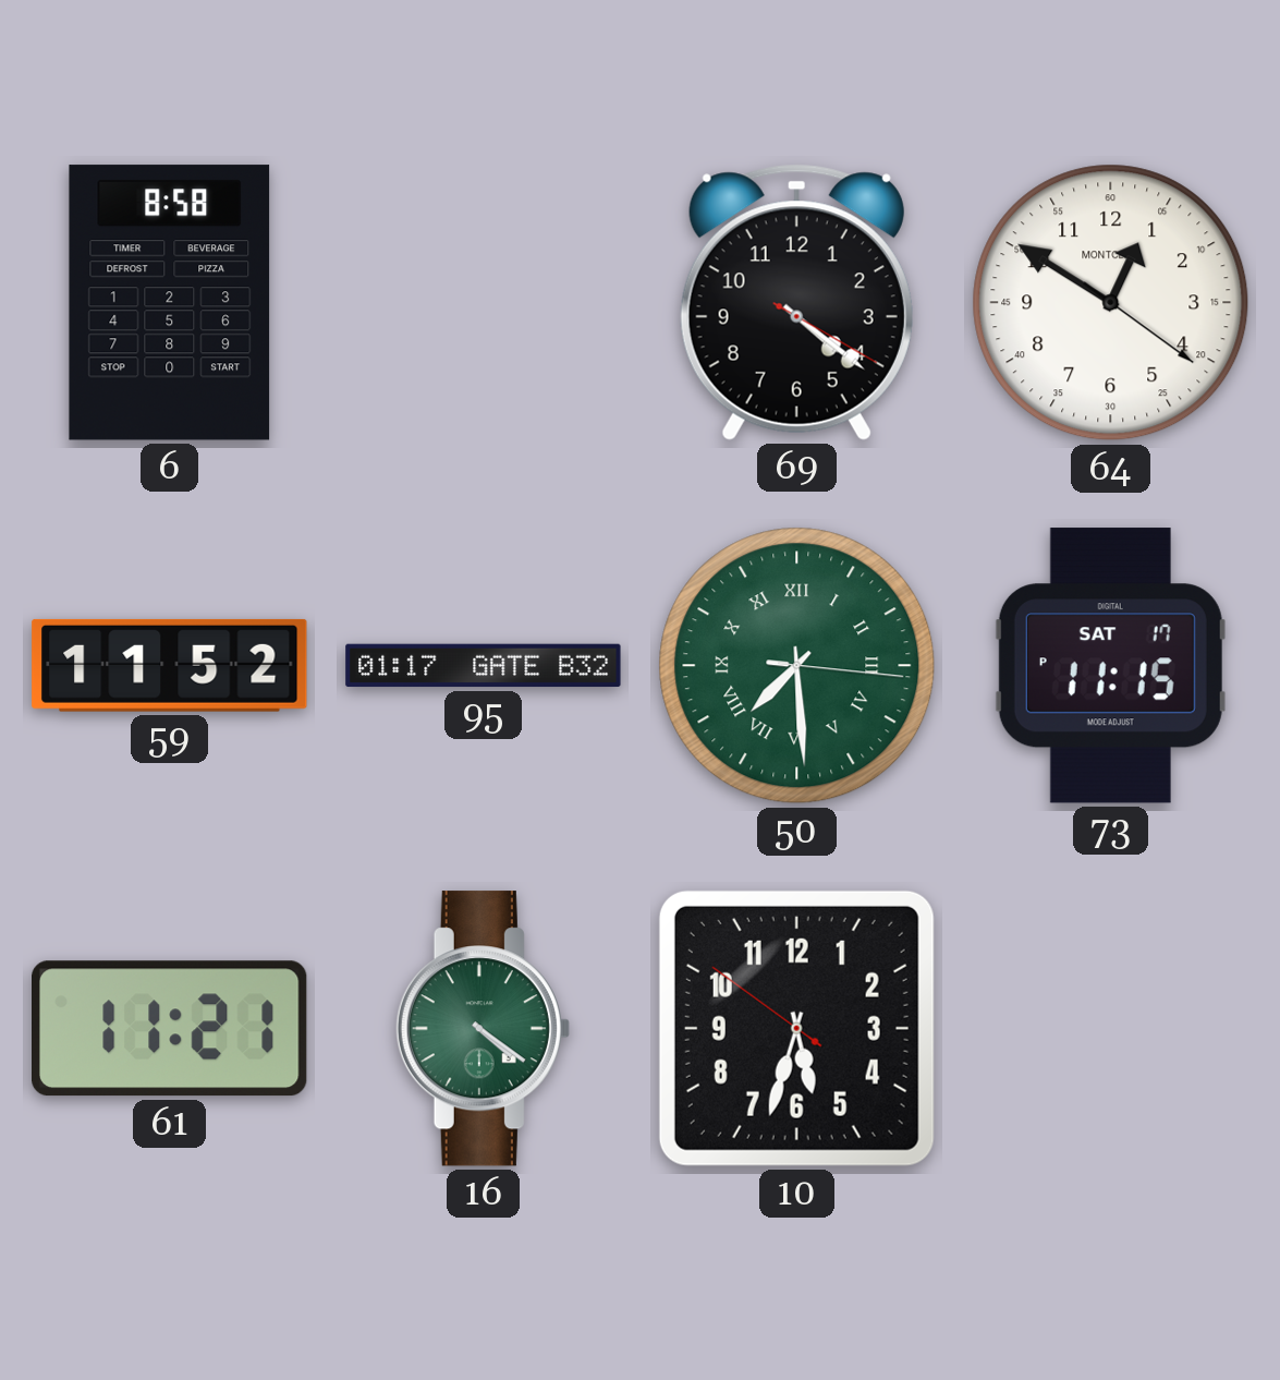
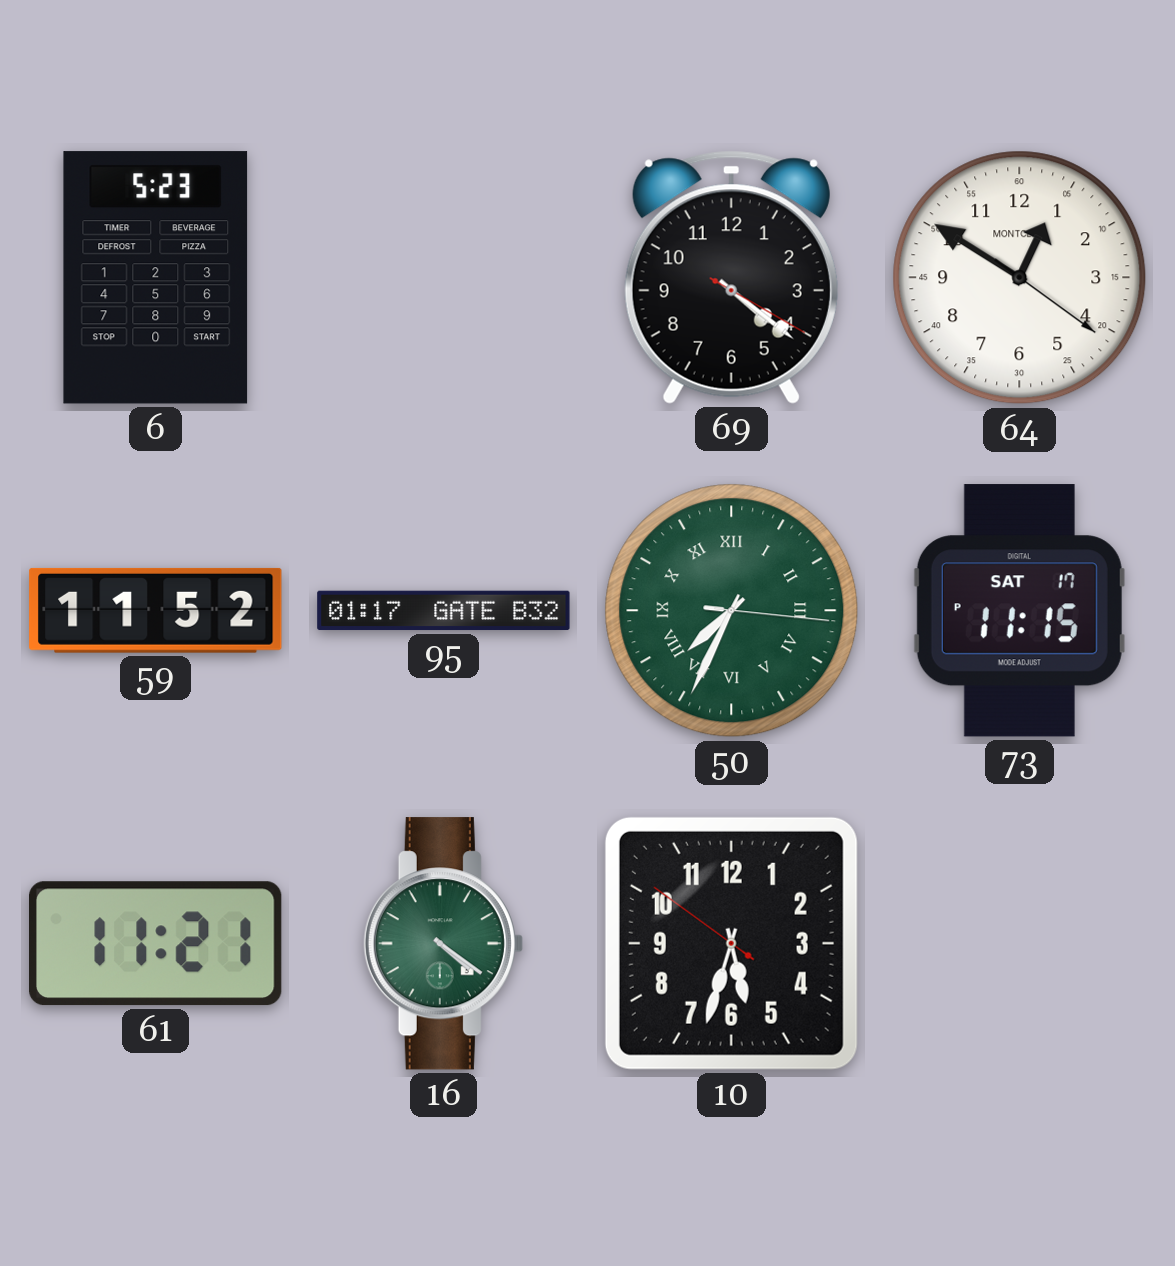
6: 8:58 -> 5:23
50: 7:29 -> 7:34
